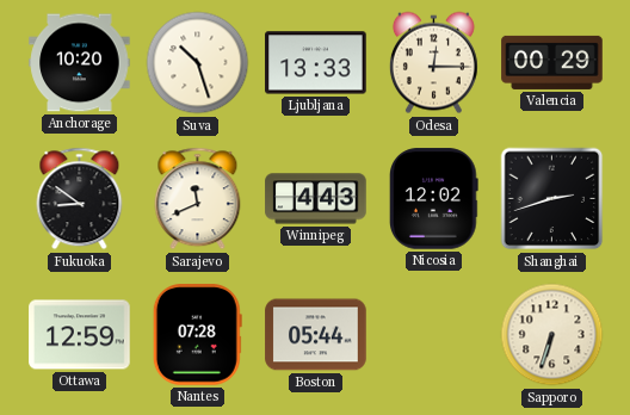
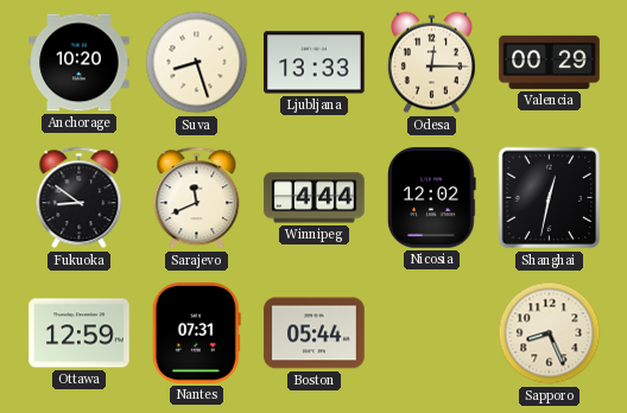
Suva: 10:27 -> 8:27
Winnipeg: 4:43 -> 4:44
Shanghai: 2:42 -> 12:32
Nantes: 07:28 -> 07:31
Sapporo: 6:33 -> 8:26
